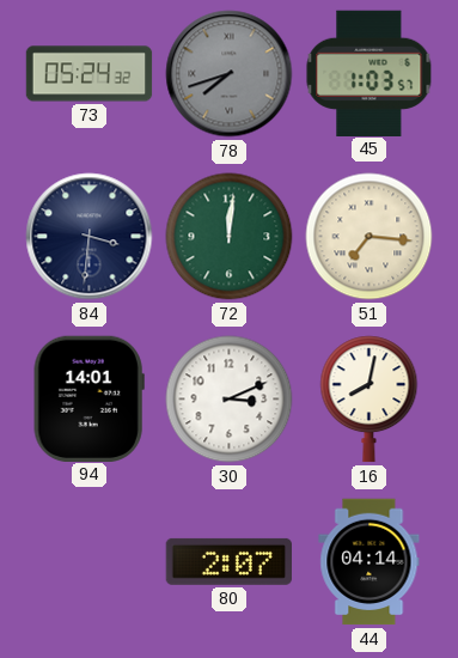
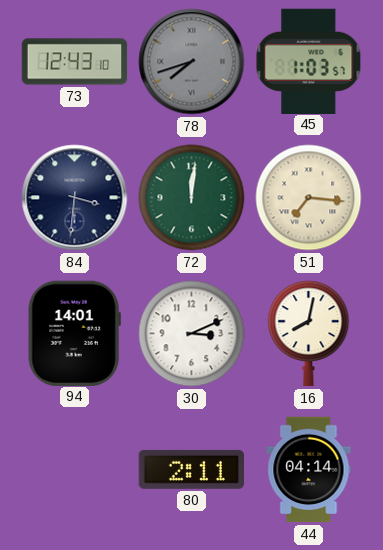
73: 05:24 -> 12:43
80: 2:07 -> 2:11
